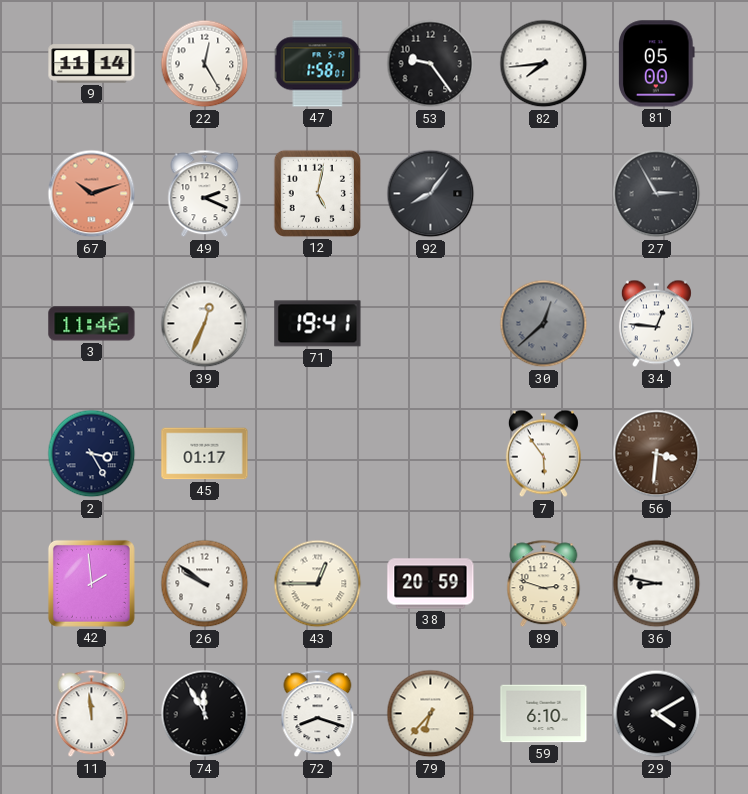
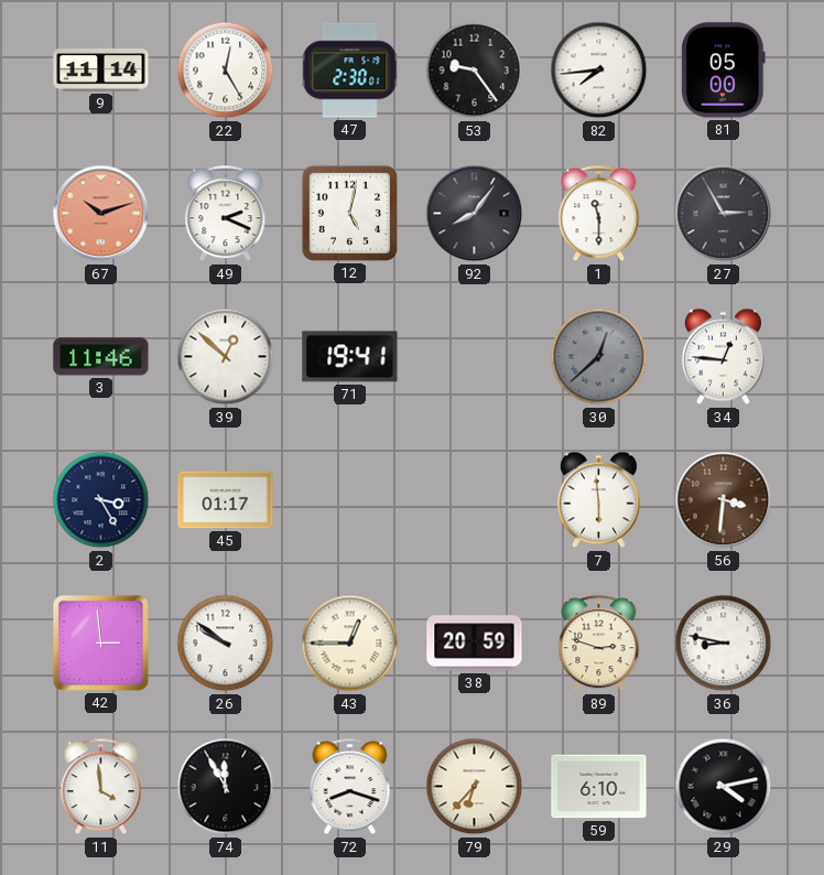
47: 1:58 -> 2:30
1: none -> 11:30
39: 12:34 -> 12:52
7: 5:54 -> 5:59
42: 1:59 -> 2:59
11: 11:59 -> 3:59
29: 4:10 -> 4:13
